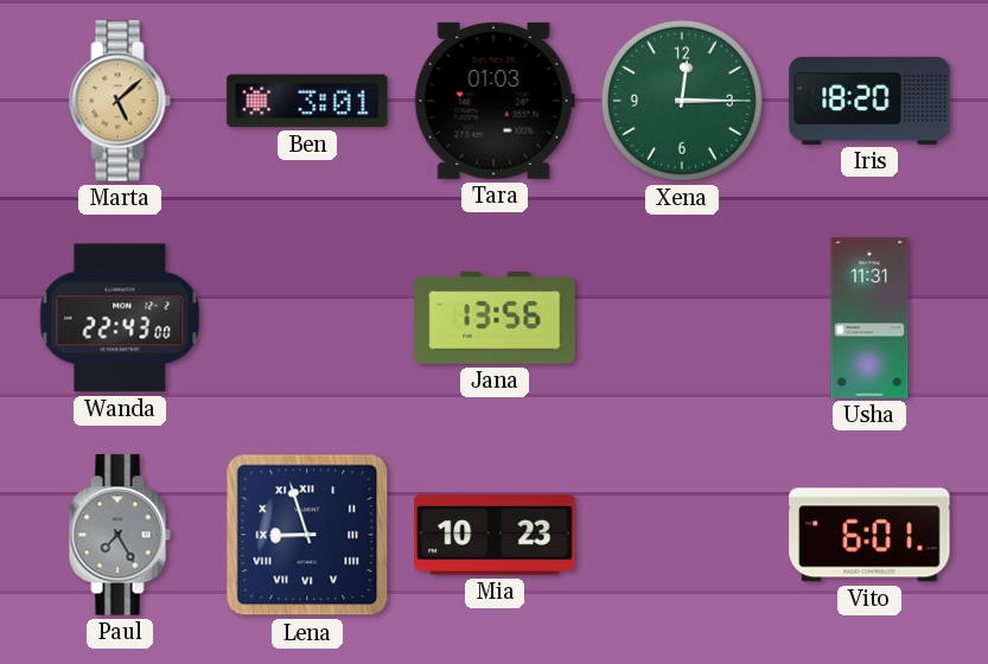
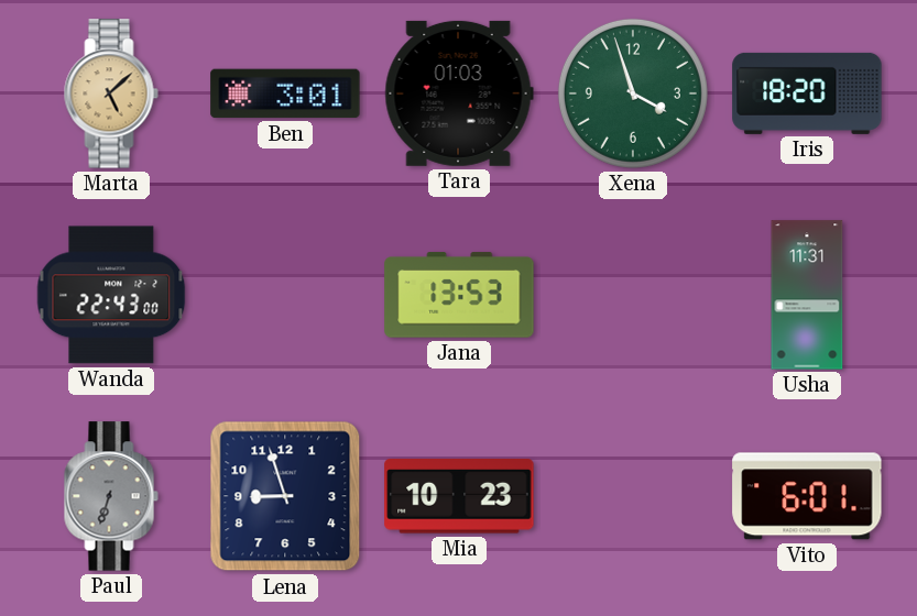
Xena: 12:15 -> 3:57
Jana: 13:56 -> 13:53
Paul: 7:25 -> 6:33
Lena numerals: Roman -> Arabic
